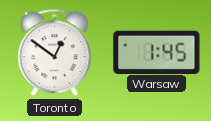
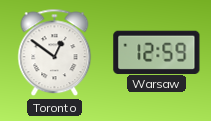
Warsaw: 1:45 -> 12:59
